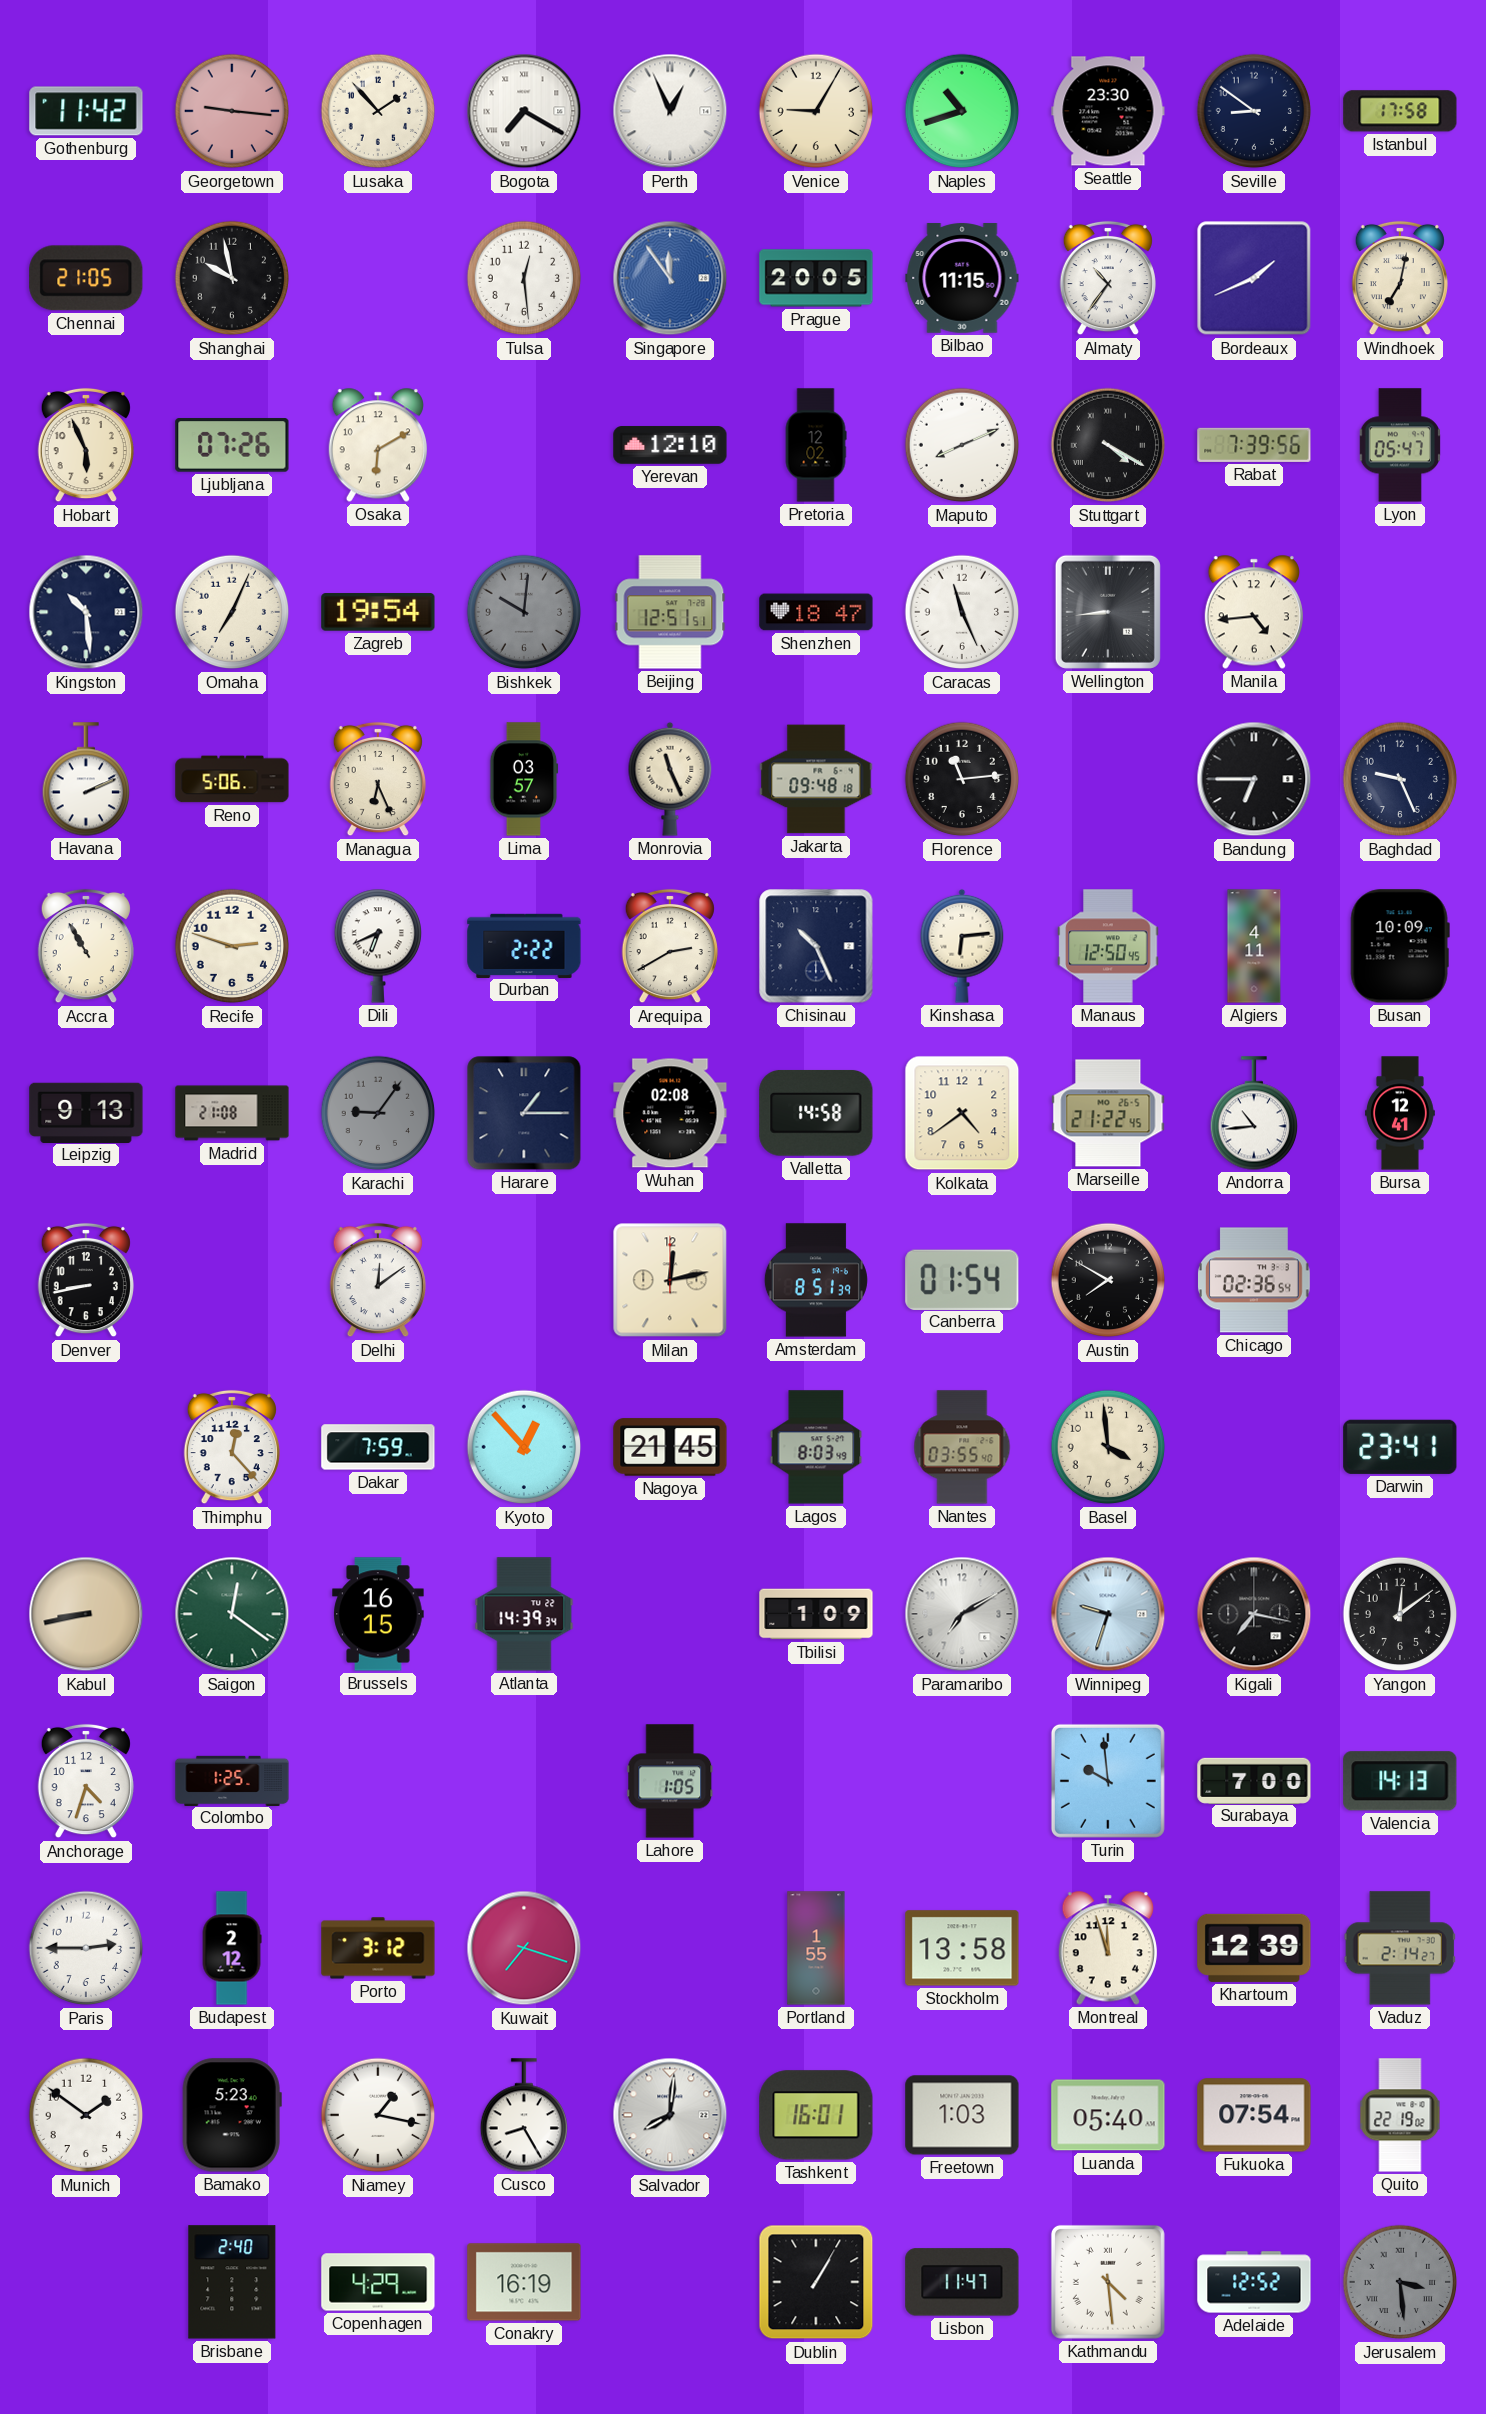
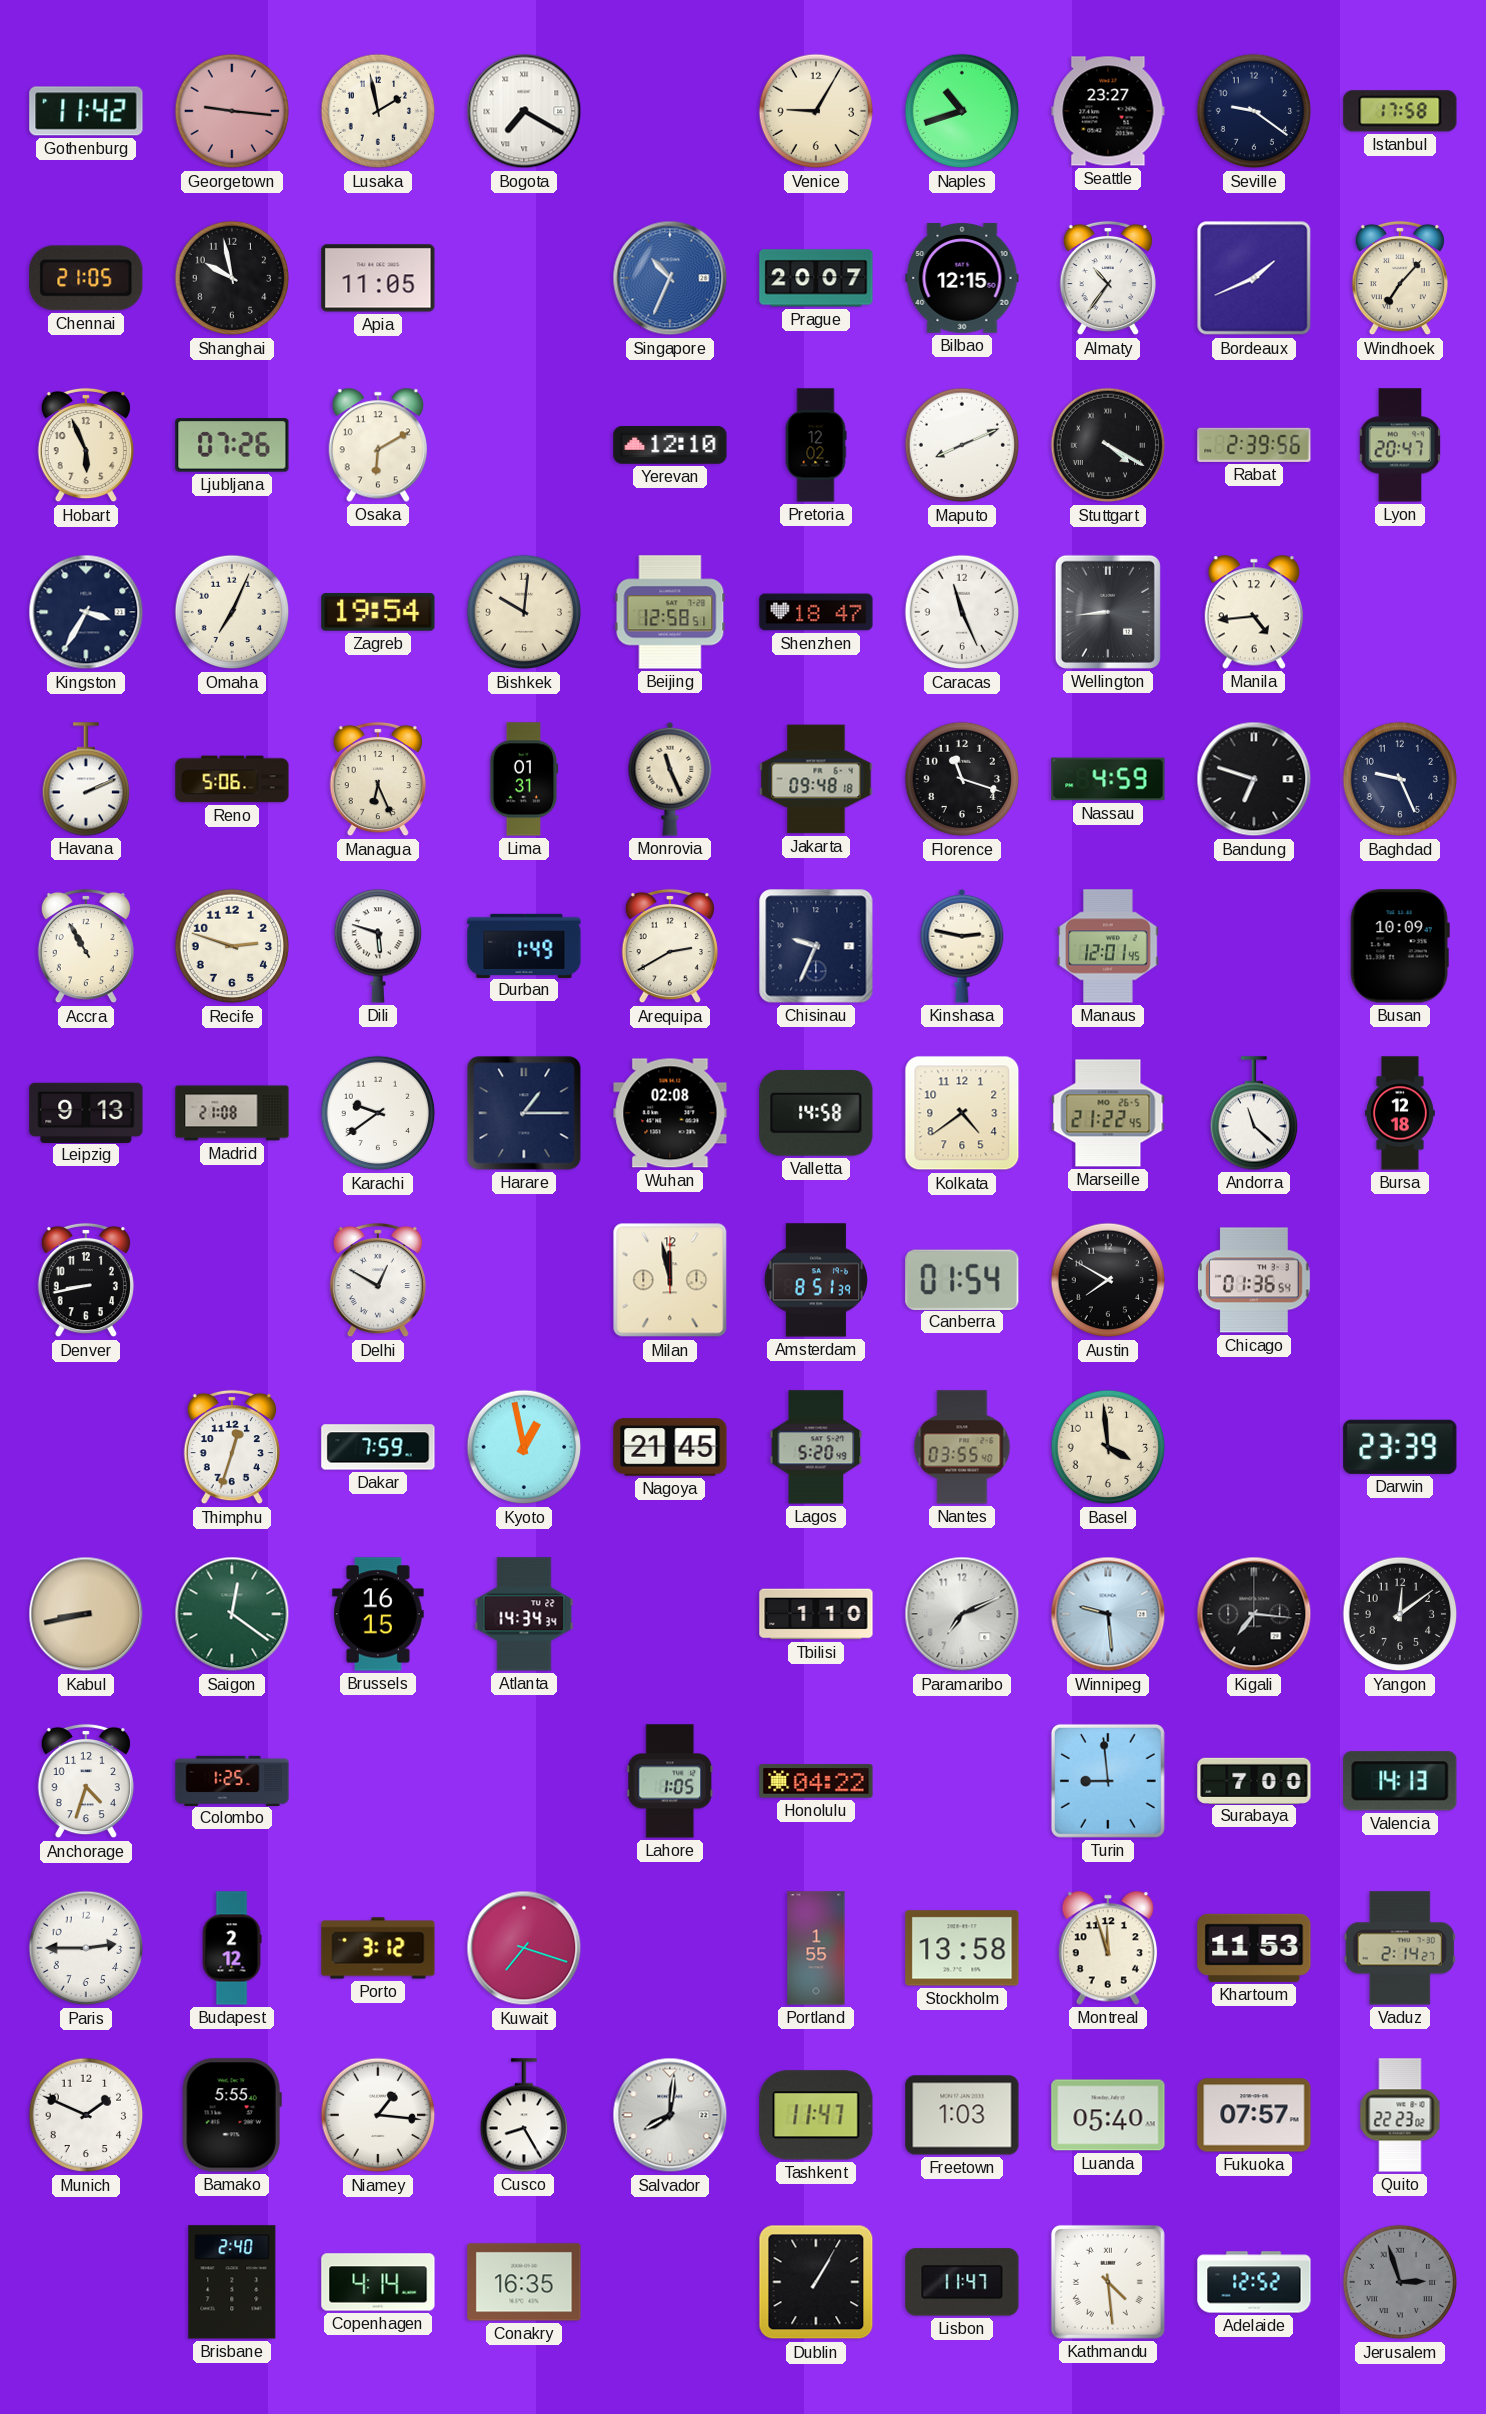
Lusaka: 1:53 -> 1:58
Perth: 12:56 -> none
Seattle: 23:30 -> 23:27
Seville: 8:51 -> 9:21
Apia: none -> 11:05
Tulsa: 12:29 -> none
Singapore: 11:54 -> 10:34
Prague: 20:05 -> 20:07
Bilbao: 11:15 -> 12:15
Windhoek: 7:02 -> 7:07
Rabat: 7:39 -> 2:39
Lyon: 05:47 -> 20:47
Kingston: 10:29 -> 3:35
Bishkek dial: grey -> cream
Beijing: 12:51 -> 12:58
Lima: 03:57 -> 01:31
Florence: 11:14 -> 11:18
Nassau: none -> 4:59
Bandung: 6:45 -> 6:48
Dili: 6:41 -> 5:48
Durban: 2:22 -> 1:49
Chisinau: 10:26 -> 9:34
Kinshasa: 6:14 -> 2:47
Manaus: 12:50 -> 12:01
Algiers: 4:11 -> none
Karachi: 9:06 -> 9:39
Karachi dial: grey -> white
Andorra: 10:44 -> 11:22
Bursa: 12:41 -> 12:18
Delhi: 12:09 -> 12:50
Milan: 12:13 -> 11:58
Chicago: 02:36 -> 01:36
Thimphu: 12:23 -> 12:33
Kyoto: 12:53 -> 12:58
Lagos: 8:03 -> 5:20
Darwin: 23:41 -> 23:39
Atlanta: 14:39 -> 14:34
Tbilisi: 1:09 -> 1:10
Paramaribo: 7:10 -> 7:11
Winnipeg: 9:33 -> 9:29
Kigali: 7:17 -> 7:16
Honolulu: none -> 04:22
Turin: 9:59 -> 8:59
Khartoum: 12:39 -> 11:53
Munich: 1:51 -> 1:49
Bamako: 5:23 -> 5:55
Niamey: 1:17 -> 1:16
Tashkent: 16:01 -> 11:47
Fukuoka: 07:54 -> 07:57
Quito: 22:19 -> 22:23
Copenhagen: 4:29 -> 4:14
Conakry: 16:19 -> 16:35
Jerusalem: 3:29 -> 2:57
